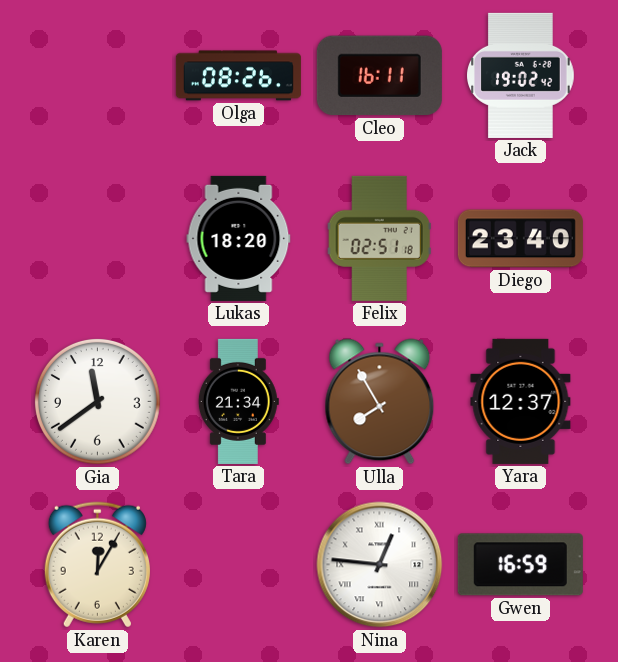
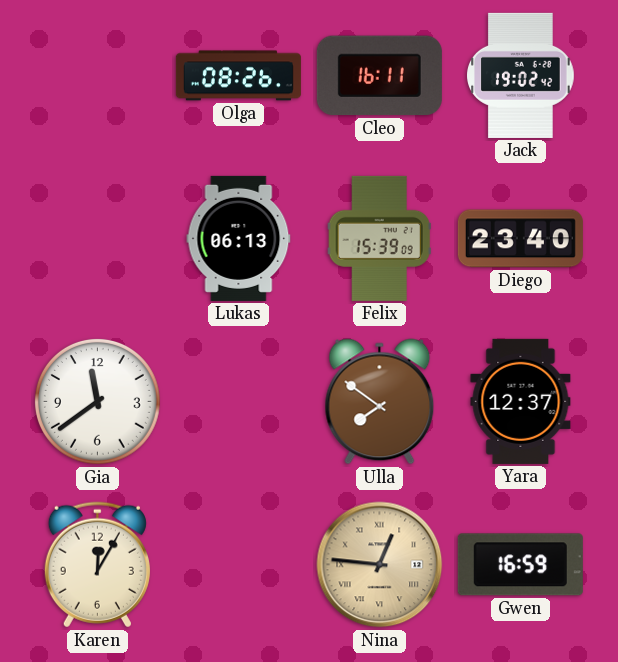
Lukas: 18:20 -> 06:13
Felix: 02:51 -> 15:39
Tara: 21:34 -> none
Ulla: 7:55 -> 7:51
Nina dial: white -> champagne
